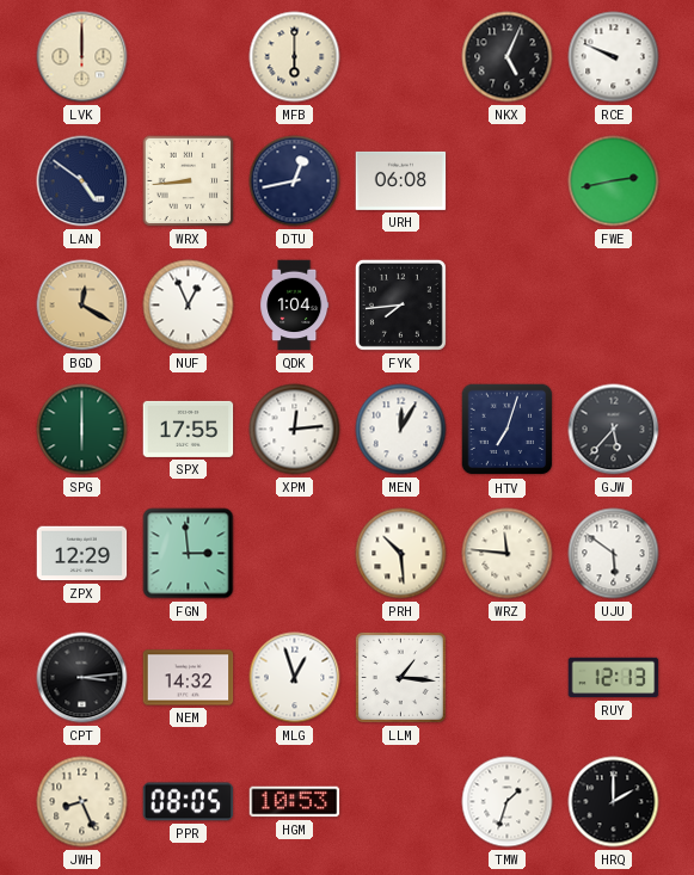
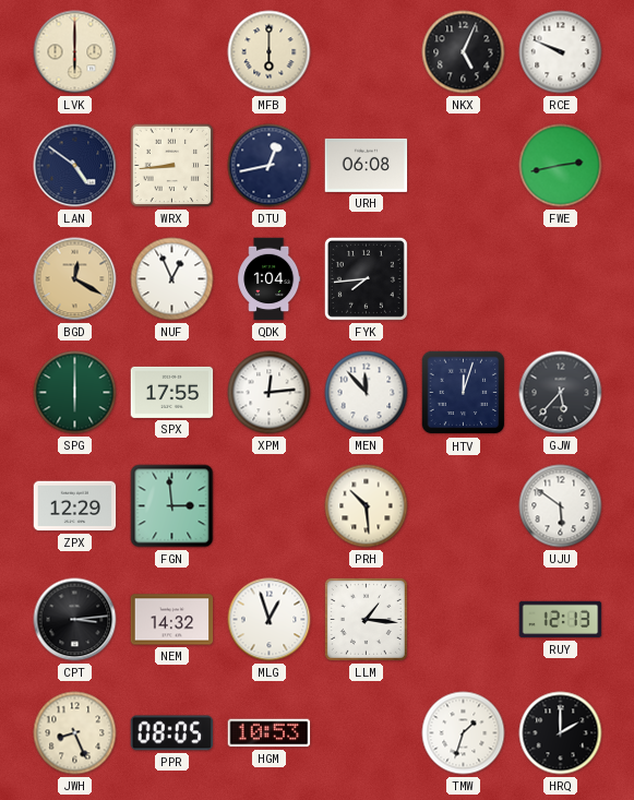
LVK: 12:00 -> 6:00
MEN: 12:05 -> 11:53
HTV: 7:03 -> 12:03
WRZ: 11:46 -> none
